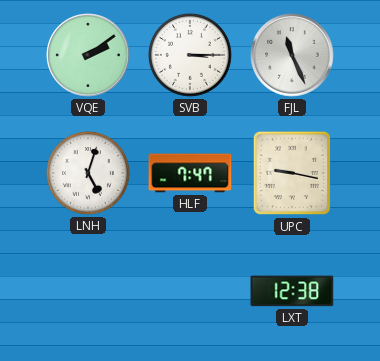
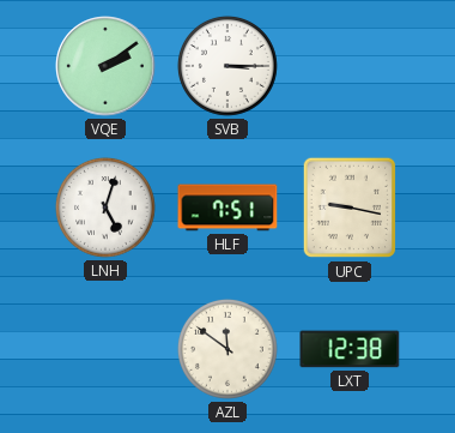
FJL: 11:26 -> none
HLF: 7:47 -> 7:51
AZL: none -> 11:51
